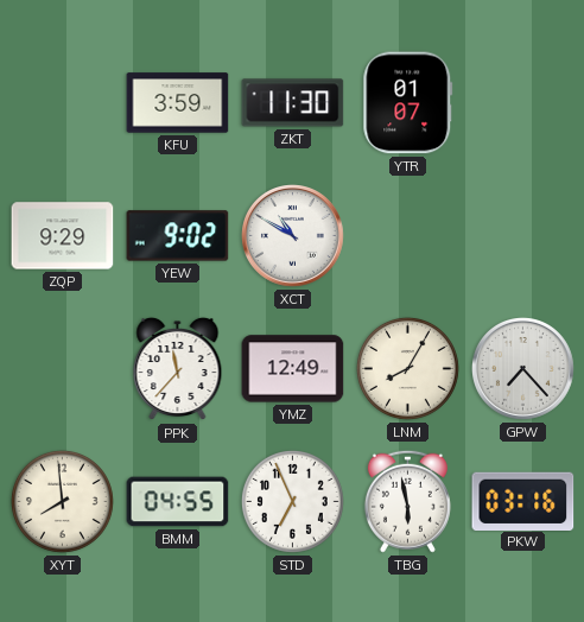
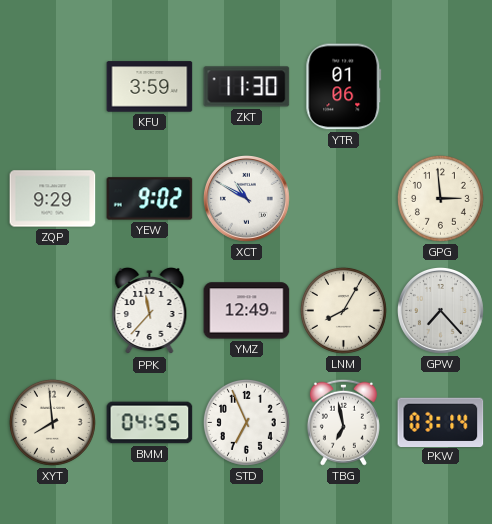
YTR: 01:07 -> 01:06
GPG: none -> 2:59
TBG: 5:58 -> 6:58
PKW: 03:16 -> 03:14
